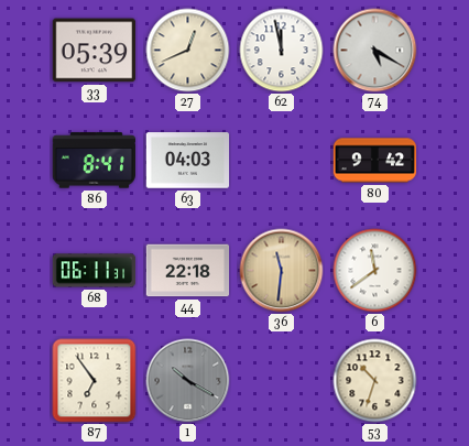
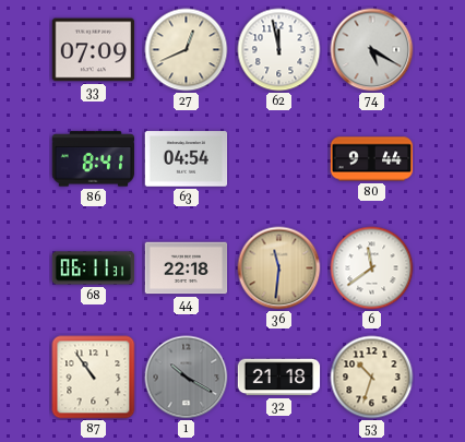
33: 05:39 -> 07:09
63: 04:03 -> 04:54
80: 9:42 -> 9:44
87: 6:54 -> 10:54
32: none -> 21:18
